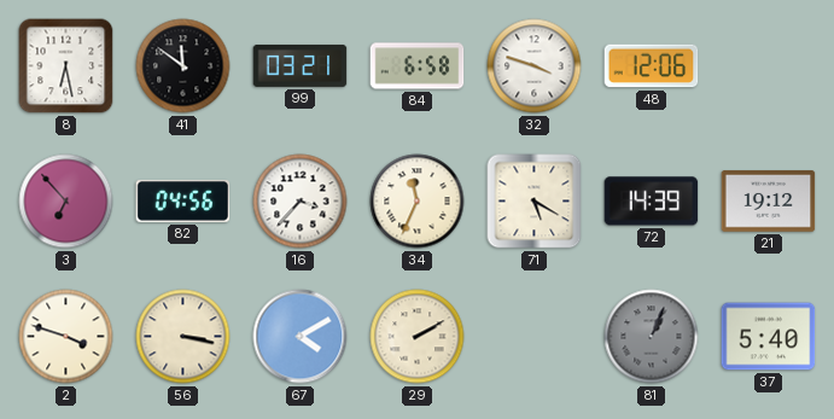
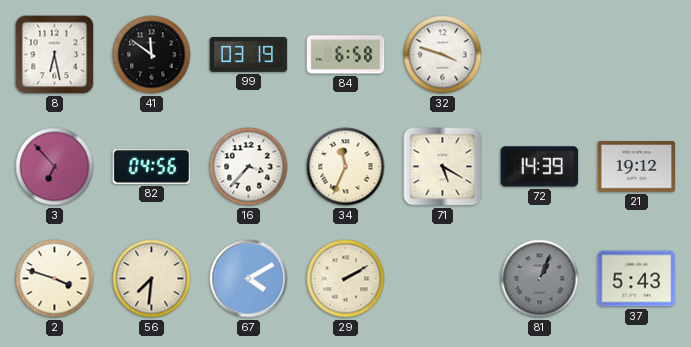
99: 03:21 -> 03:19
48: 12:06 -> none
56: 3:17 -> 7:31
37: 5:40 -> 5:43
